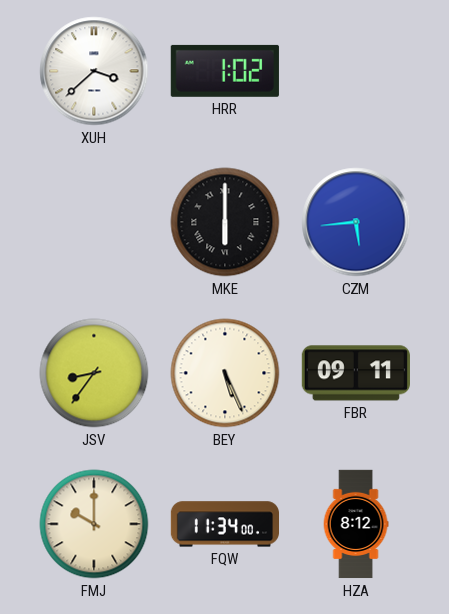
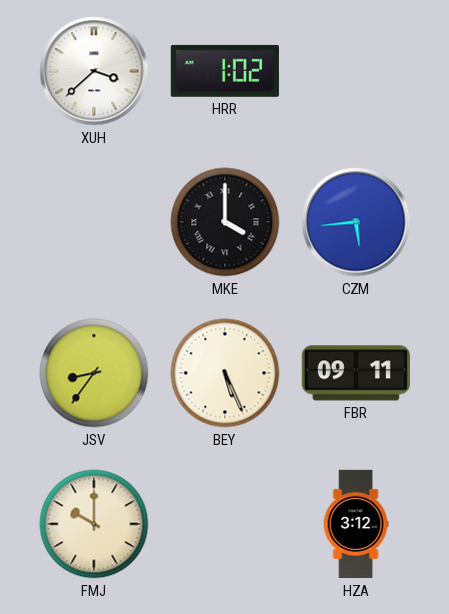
MKE: 6:00 -> 4:00
FQW: 11:34 -> none
HZA: 8:12 -> 3:12
